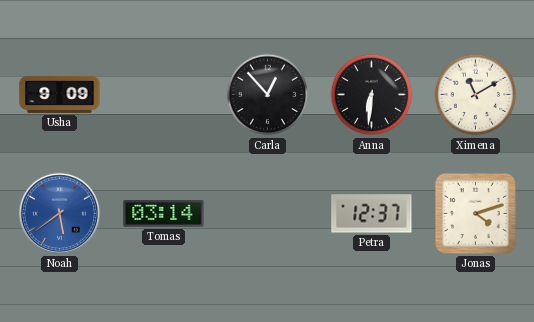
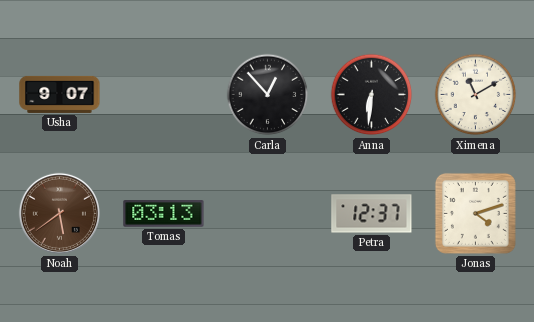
Usha: 9:09 -> 9:07
Noah dial: blue -> brown
Tomas: 03:14 -> 03:13
